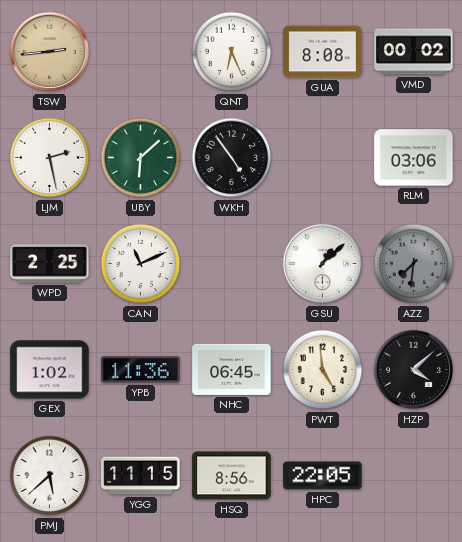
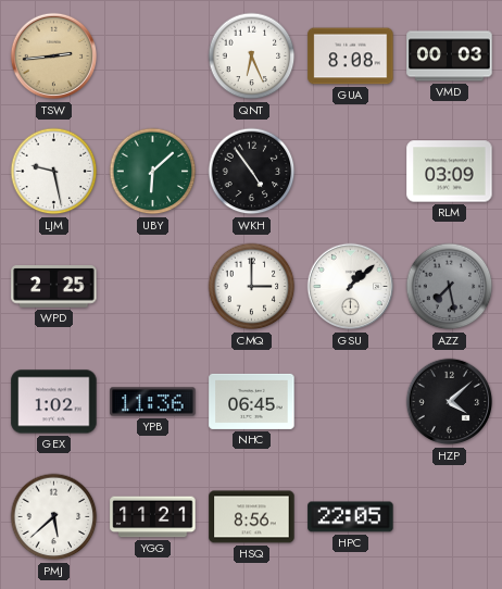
VMD: 00:02 -> 00:03
LJM: 2:28 -> 9:28
RLM: 03:06 -> 03:09
CAN: 11:11 -> none
CMQ: none -> 3:00
AZZ: 7:31 -> 7:28
PWT: 4:59 -> none
YGG: 11:15 -> 11:21
